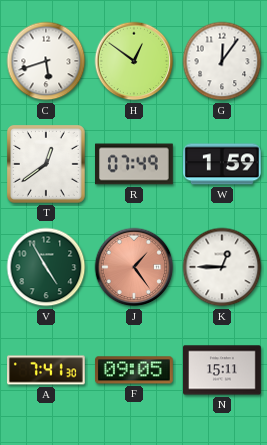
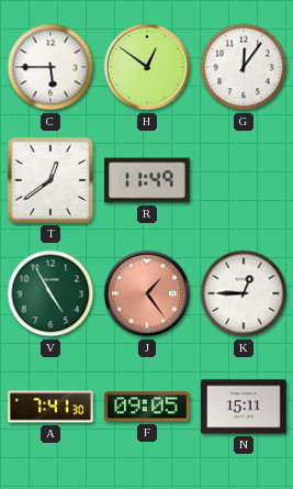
C: 5:42 -> 5:45
R: 07:49 -> 11:49
W: 1:59 -> none
